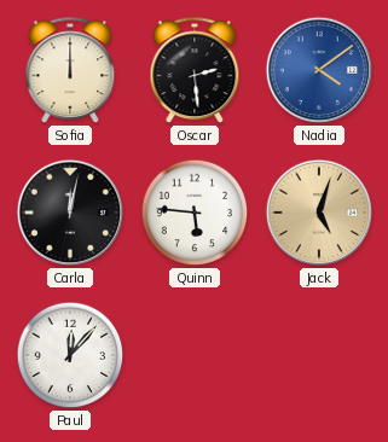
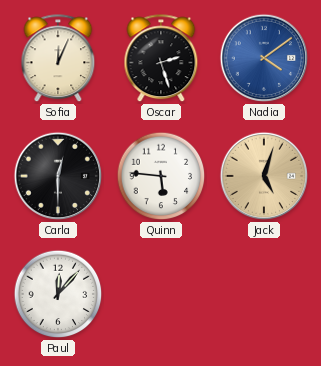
Sofia: 12:00 -> 12:04
Oscar: 2:29 -> 2:27
Carla: 12:02 -> 12:30
